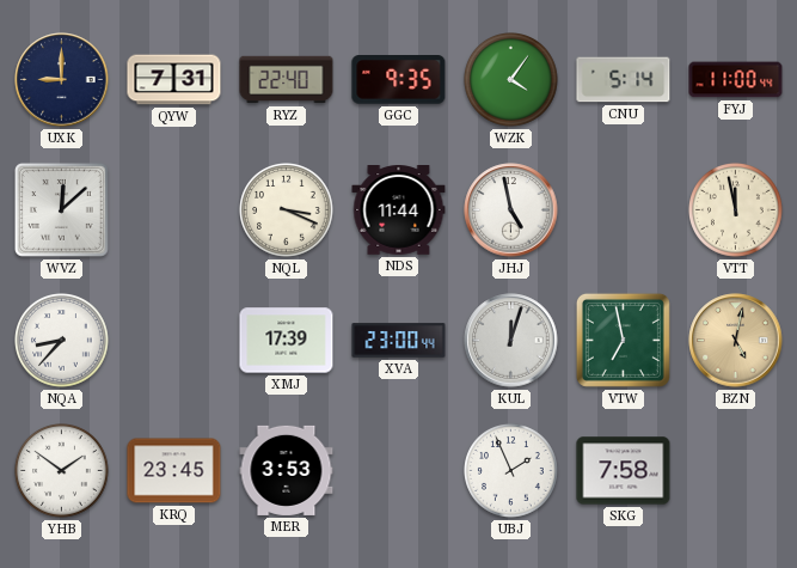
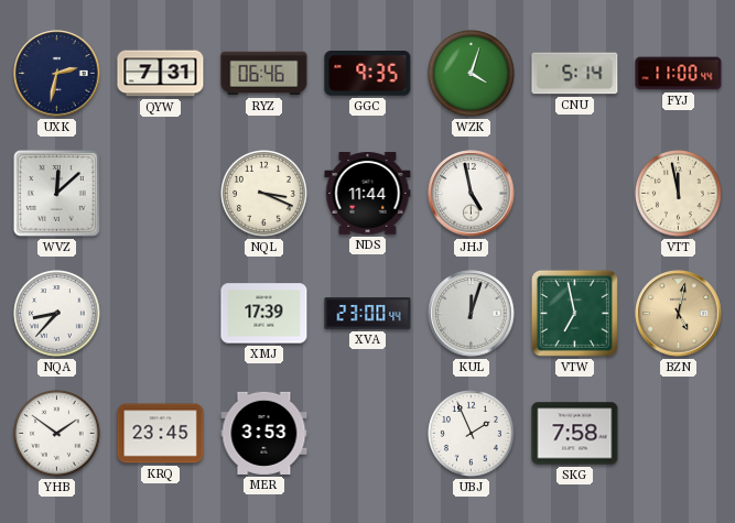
UXK: 9:00 -> 2:32
RYZ: 22:40 -> 06:46
WZK: 4:06 -> 4:03
